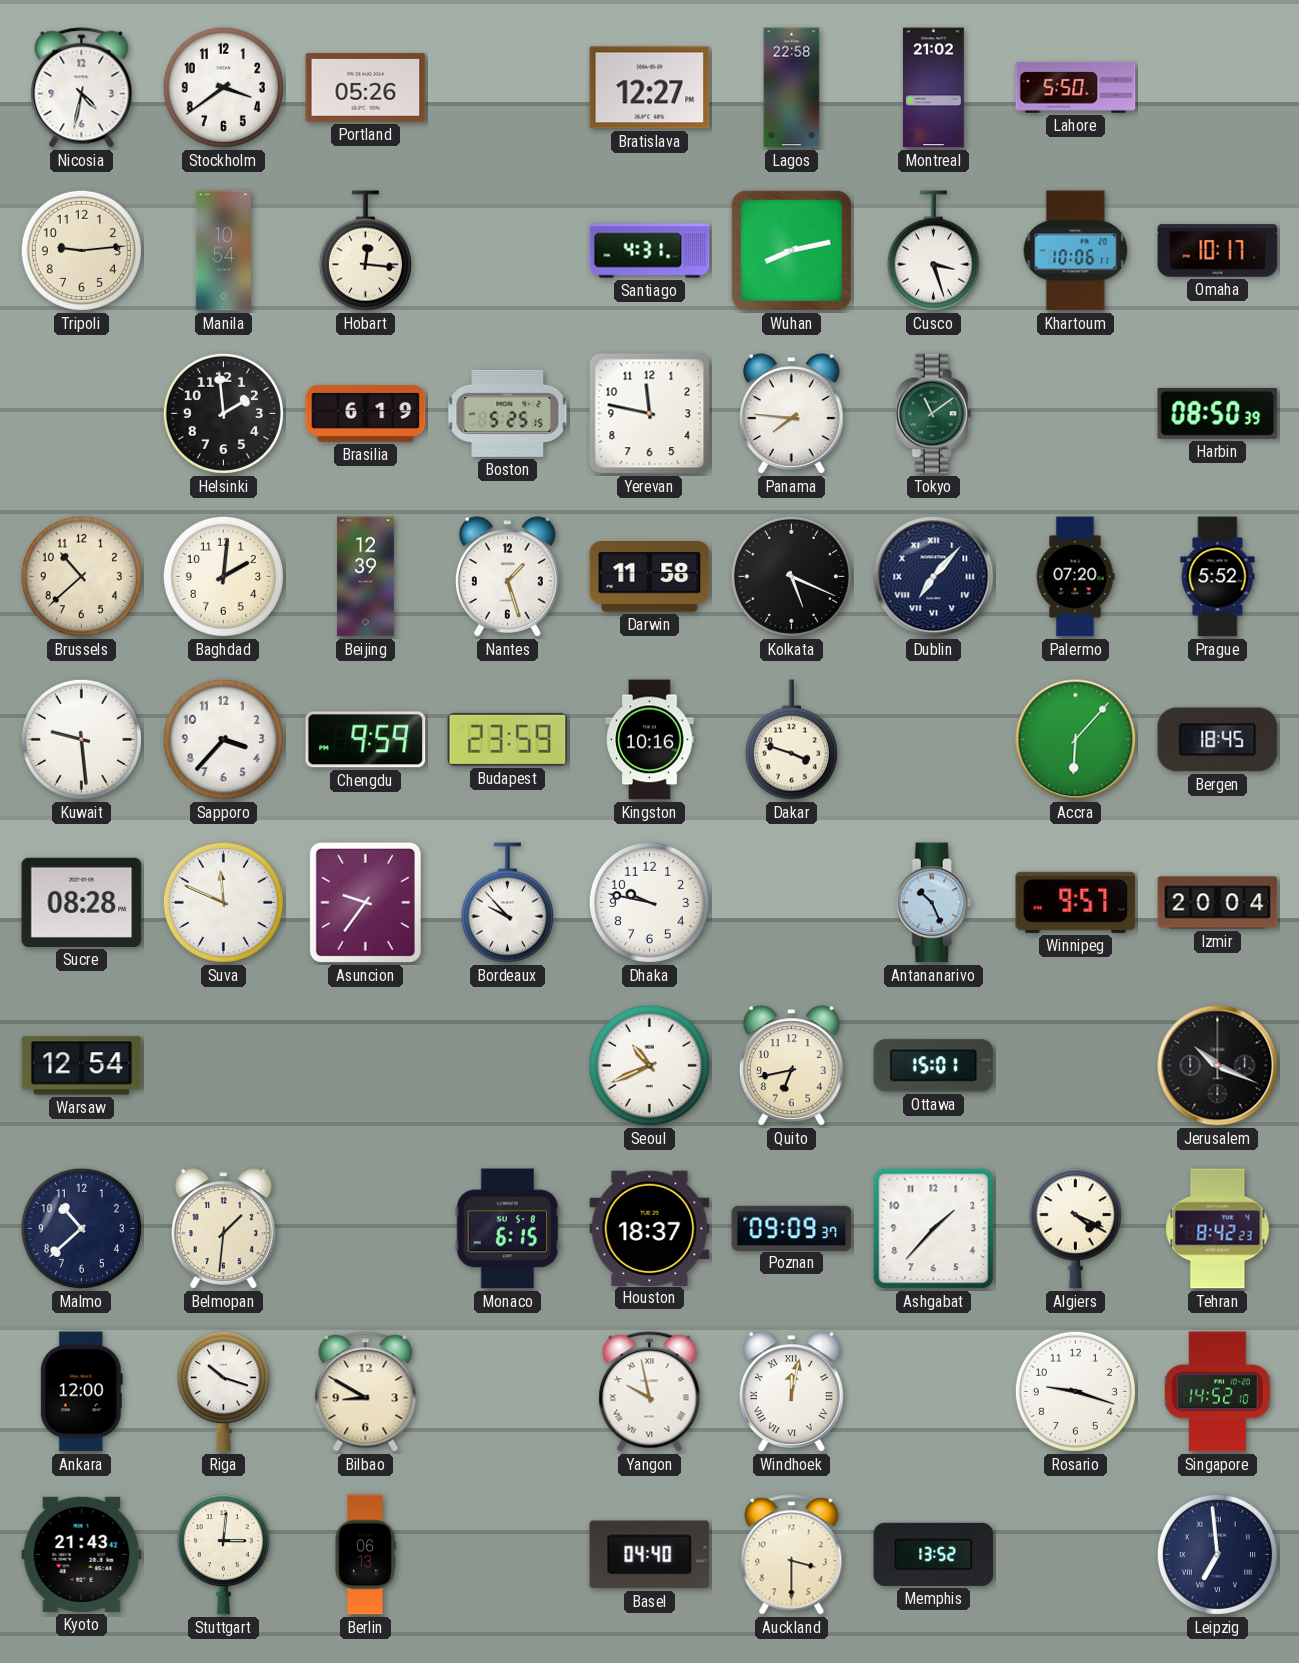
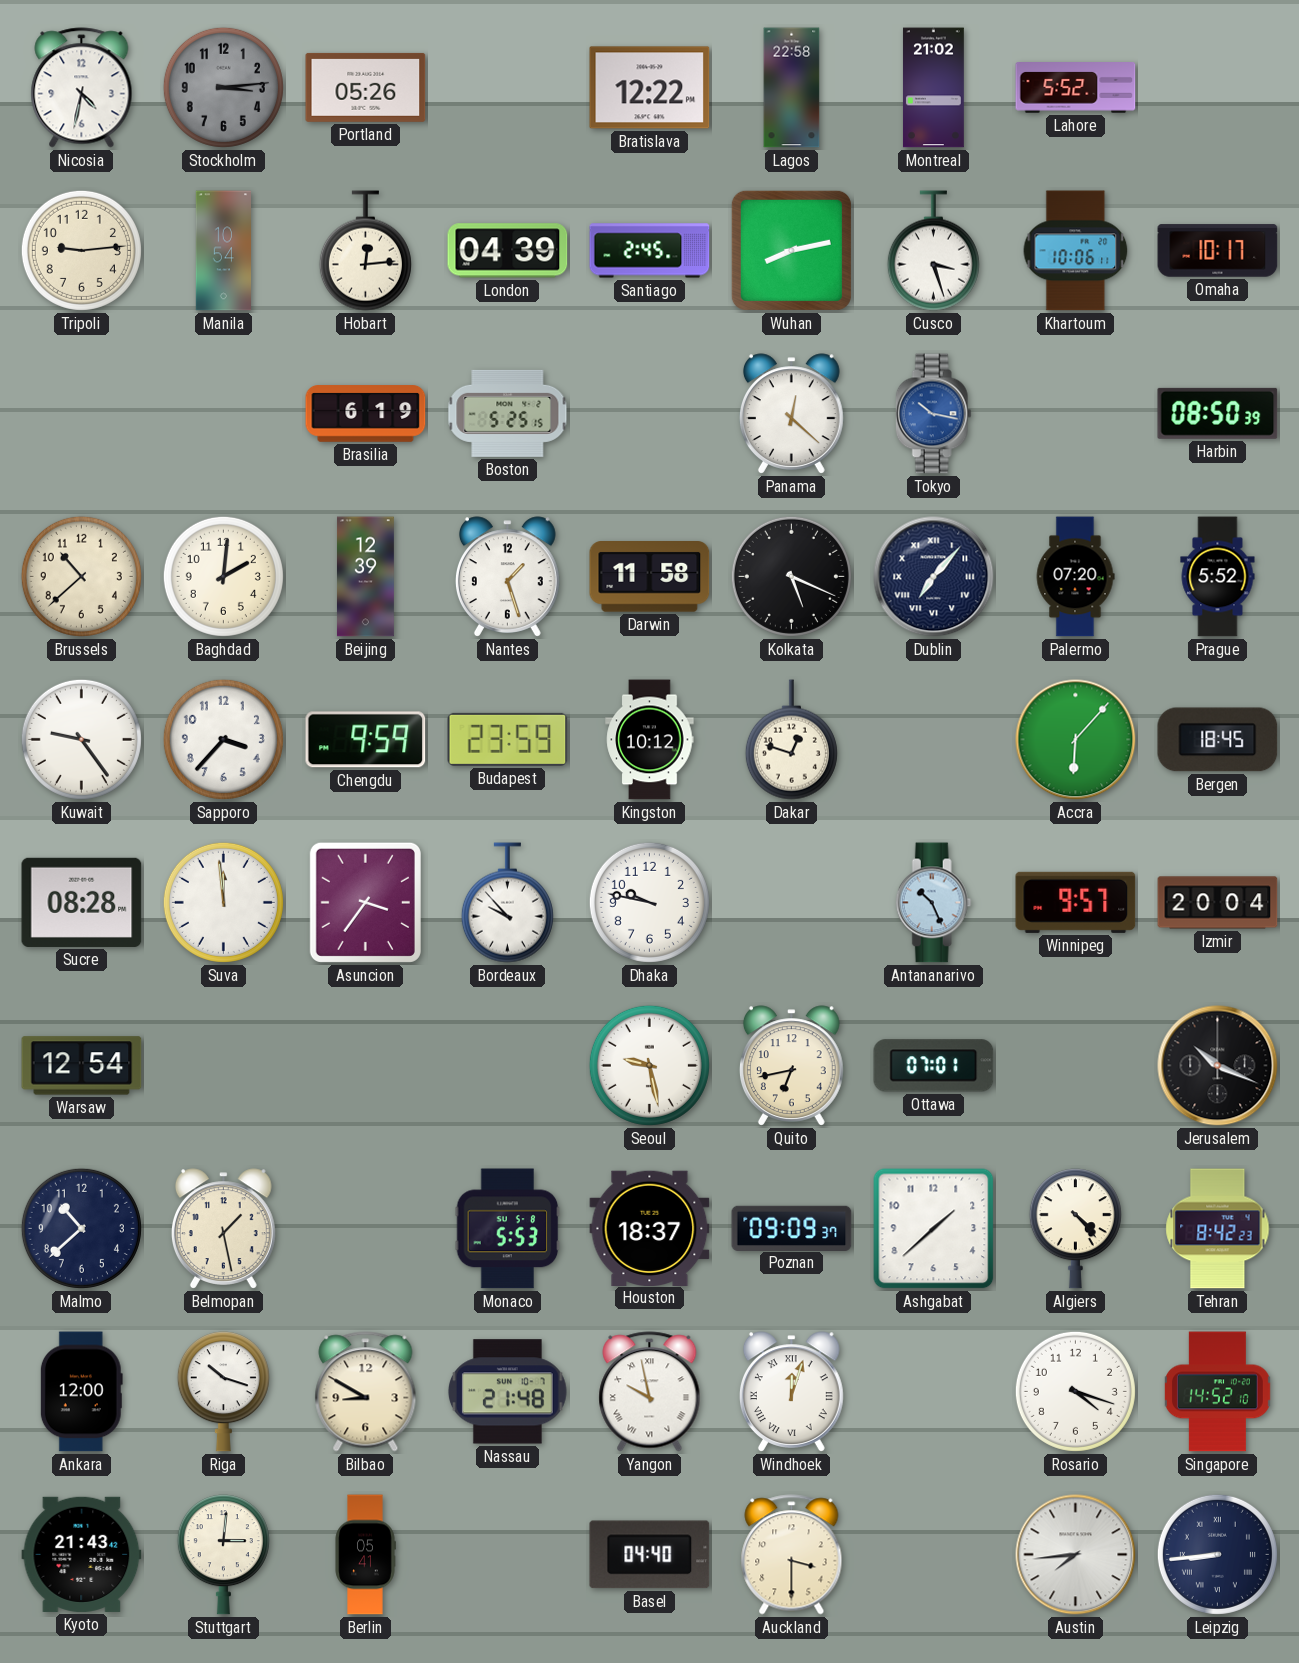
Stockholm: 3:39 -> 3:14
Stockholm dial: white -> grey
Bratislava: 12:27 -> 12:22
Lahore: 5:50 -> 5:52
Hobart: 12:16 -> 12:14
London: none -> 04:39
Santiago: 4:31 -> 2:45
Helsinki: 1:59 -> none
Yerevan: 11:47 -> none
Panama: 7:46 -> 12:22
Tokyo: 11:09 -> 10:17
Tokyo dial: green -> blue
Kuwait: 9:29 -> 9:24
Kingston: 10:16 -> 10:12
Dakar: 3:48 -> 12:48
Suva: 11:49 -> 11:59
Asuncion: 9:36 -> 3:36
Seoul: 10:41 -> 9:28
Ottawa: 15:01 -> 07:01
Belmopan: 1:31 -> 1:28
Monaco: 6:15 -> 5:53
Ashgabat: 1:37 -> 1:38
Algiers: 4:19 -> 4:23
Nassau: none -> 21:48
Windhoek: 12:02 -> 12:03
Rosario: 9:18 -> 4:18
Berlin: 06:13 -> 05:41
Memphis: 13:52 -> none
Austin: none -> 7:44
Leipzig: 6:59 -> 8:44
